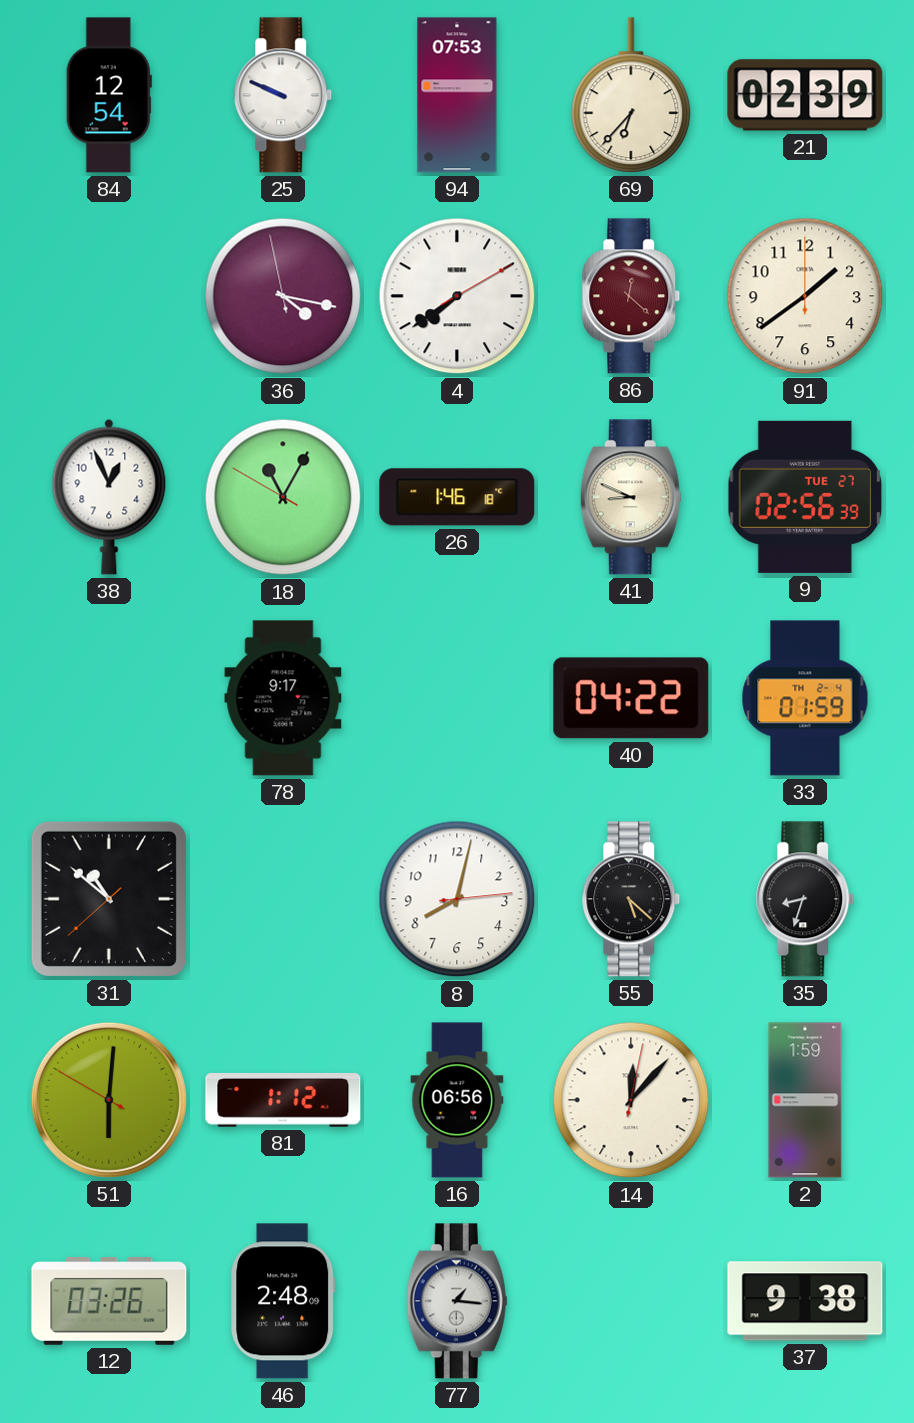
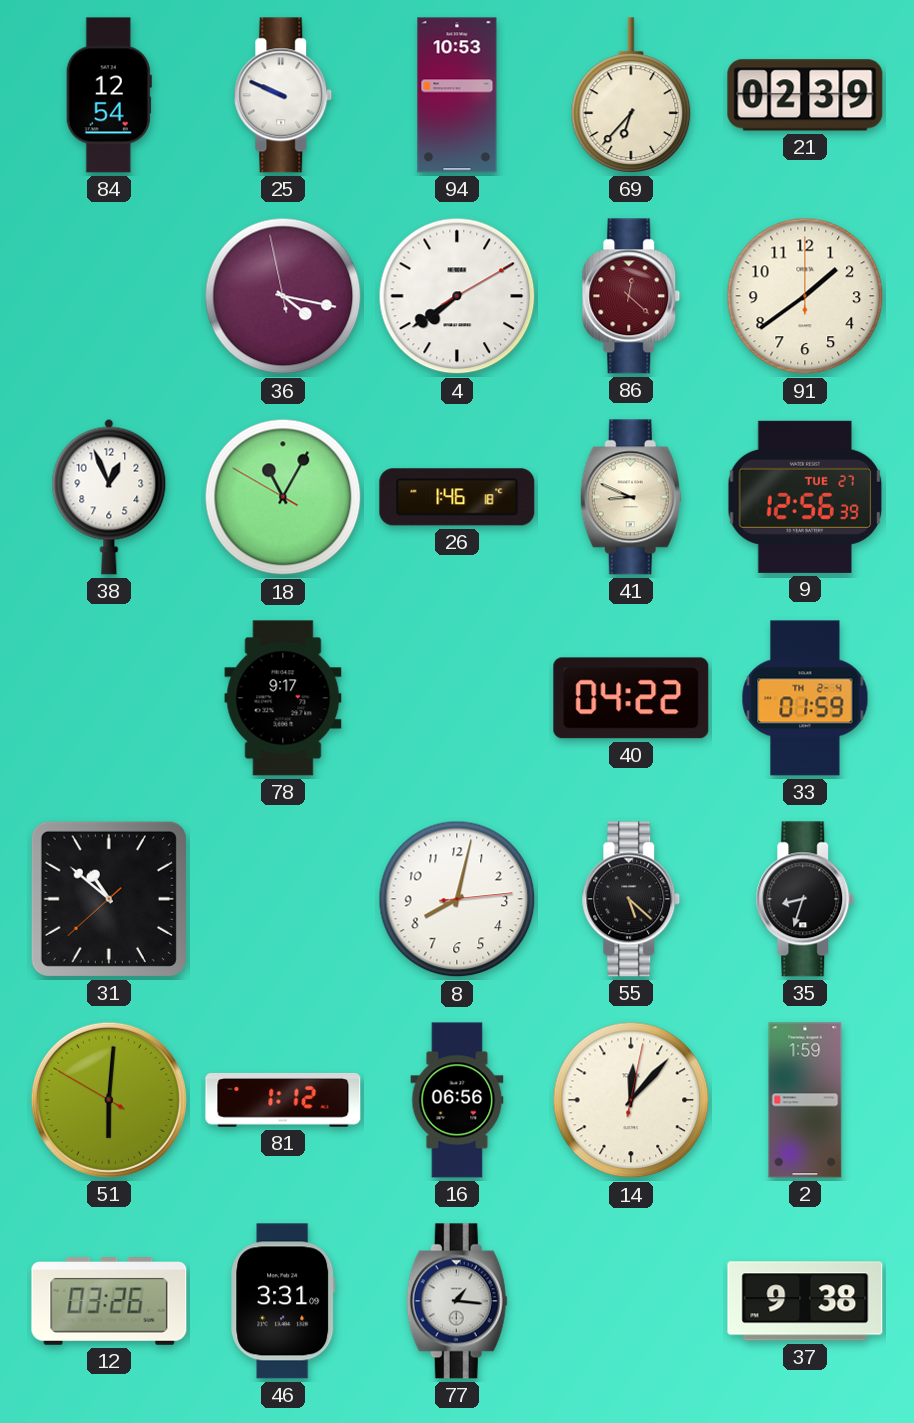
94: 07:53 -> 10:53
9: 02:56 -> 12:56
46: 2:48 -> 3:31
